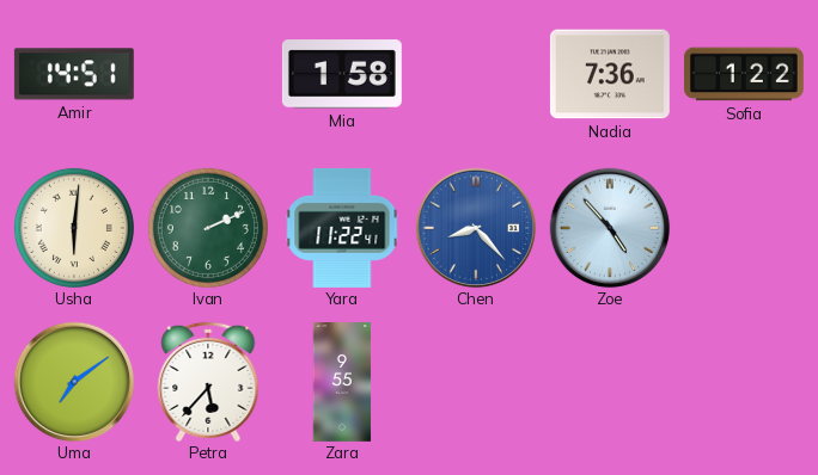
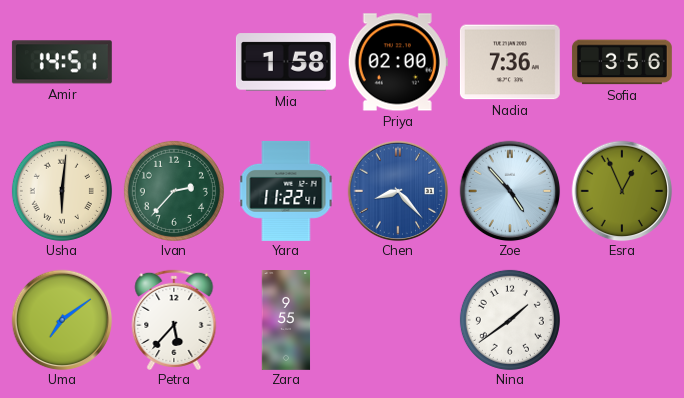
Priya: none -> 02:00
Sofia: 1:22 -> 3:56
Ivan: 2:11 -> 2:37
Esra: none -> 12:56
Nina: none -> 1:39
